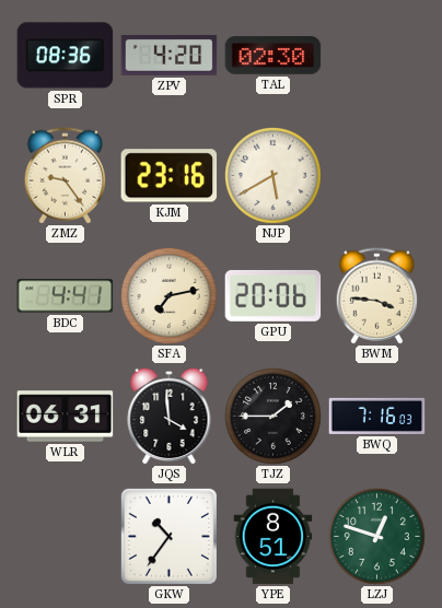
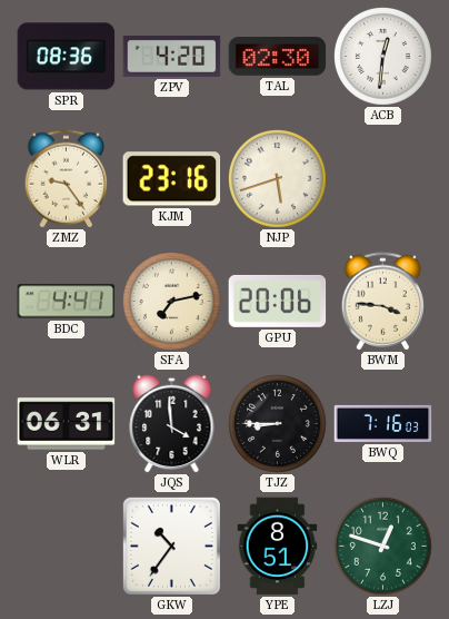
ACB: none -> 12:31
NJP: 5:40 -> 5:42
TJZ: 1:45 -> 8:45
